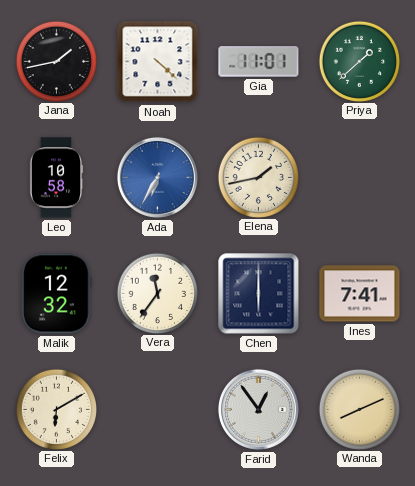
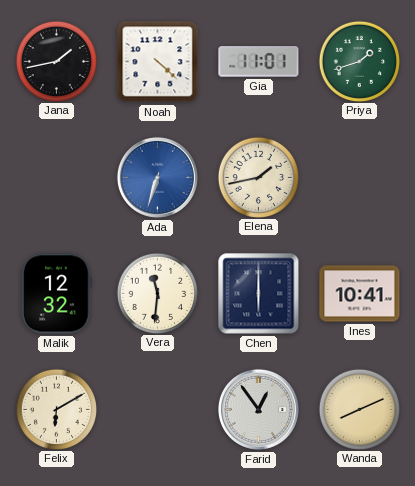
Priya: 1:38 -> 1:42
Leo: 10:58 -> none
Ada: 6:35 -> 6:33
Vera: 11:36 -> 11:31
Ines: 7:41 -> 10:41
